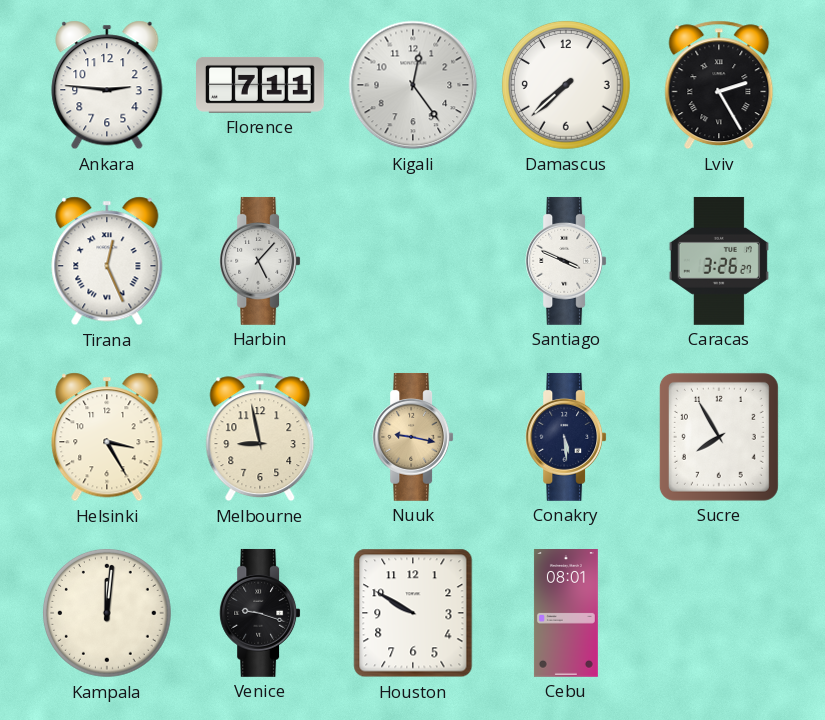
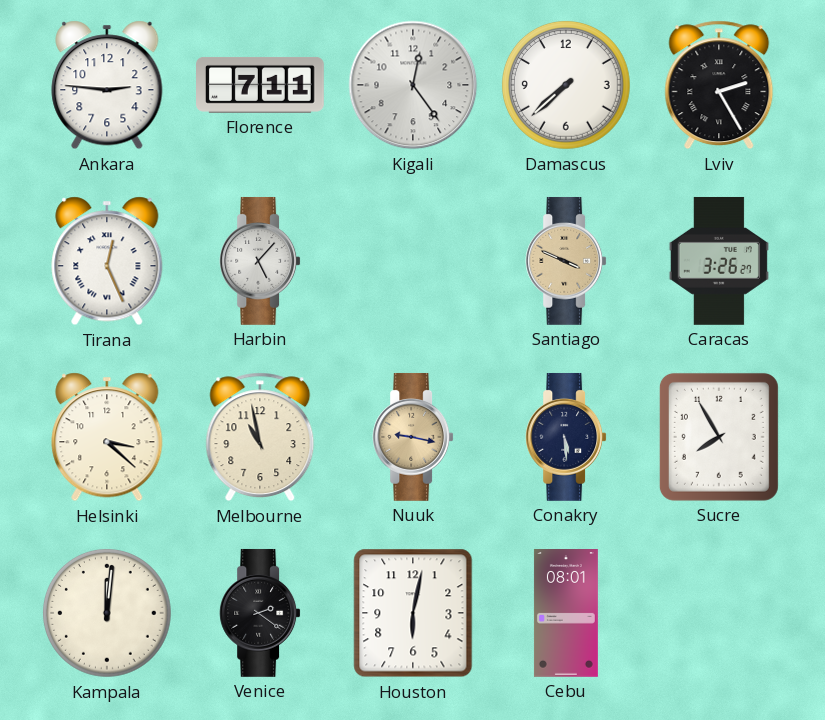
Santiago dial: white -> champagne
Helsinki: 3:25 -> 3:22
Melbourne: 8:58 -> 10:58
Venice: 9:18 -> 2:21
Houston: 9:50 -> 6:02
